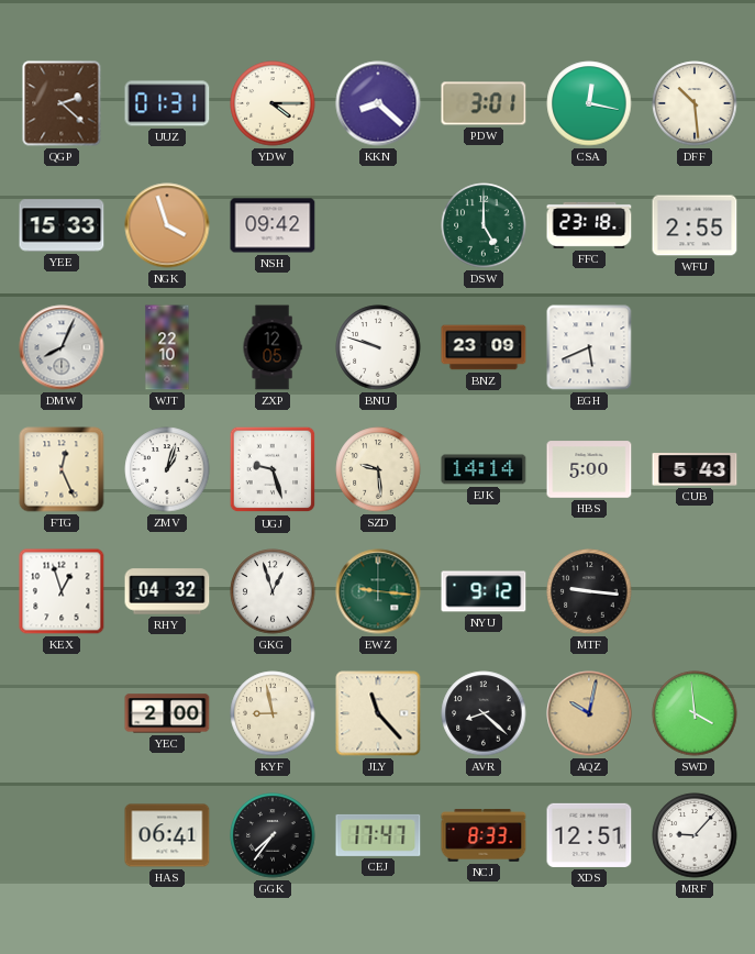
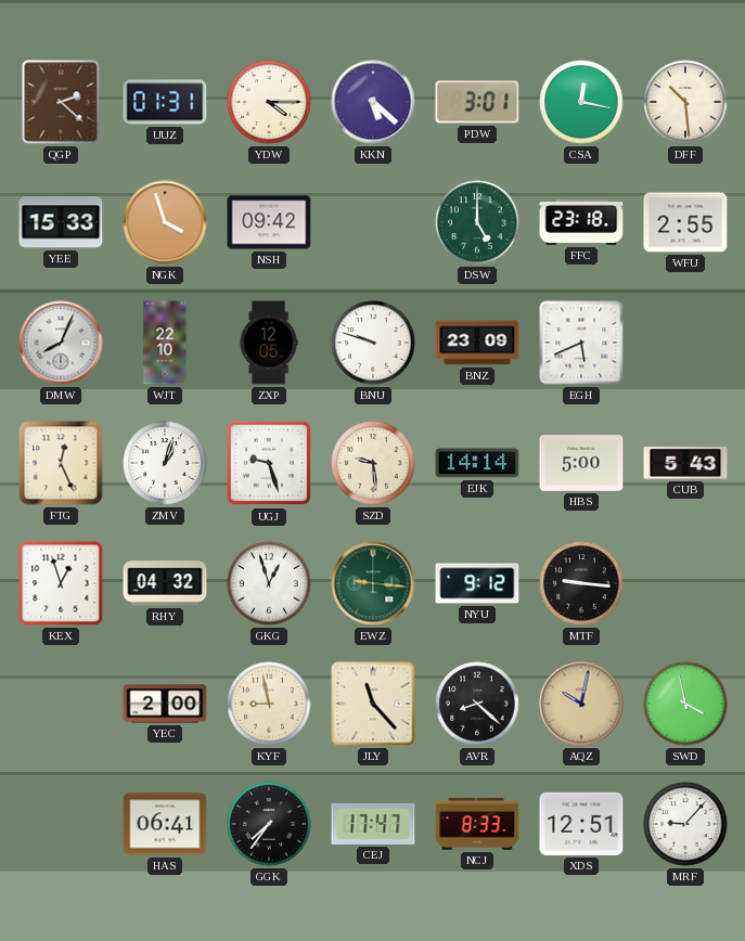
KKN: 8:22 -> 5:22
SWD: 3:59 -> 3:58
